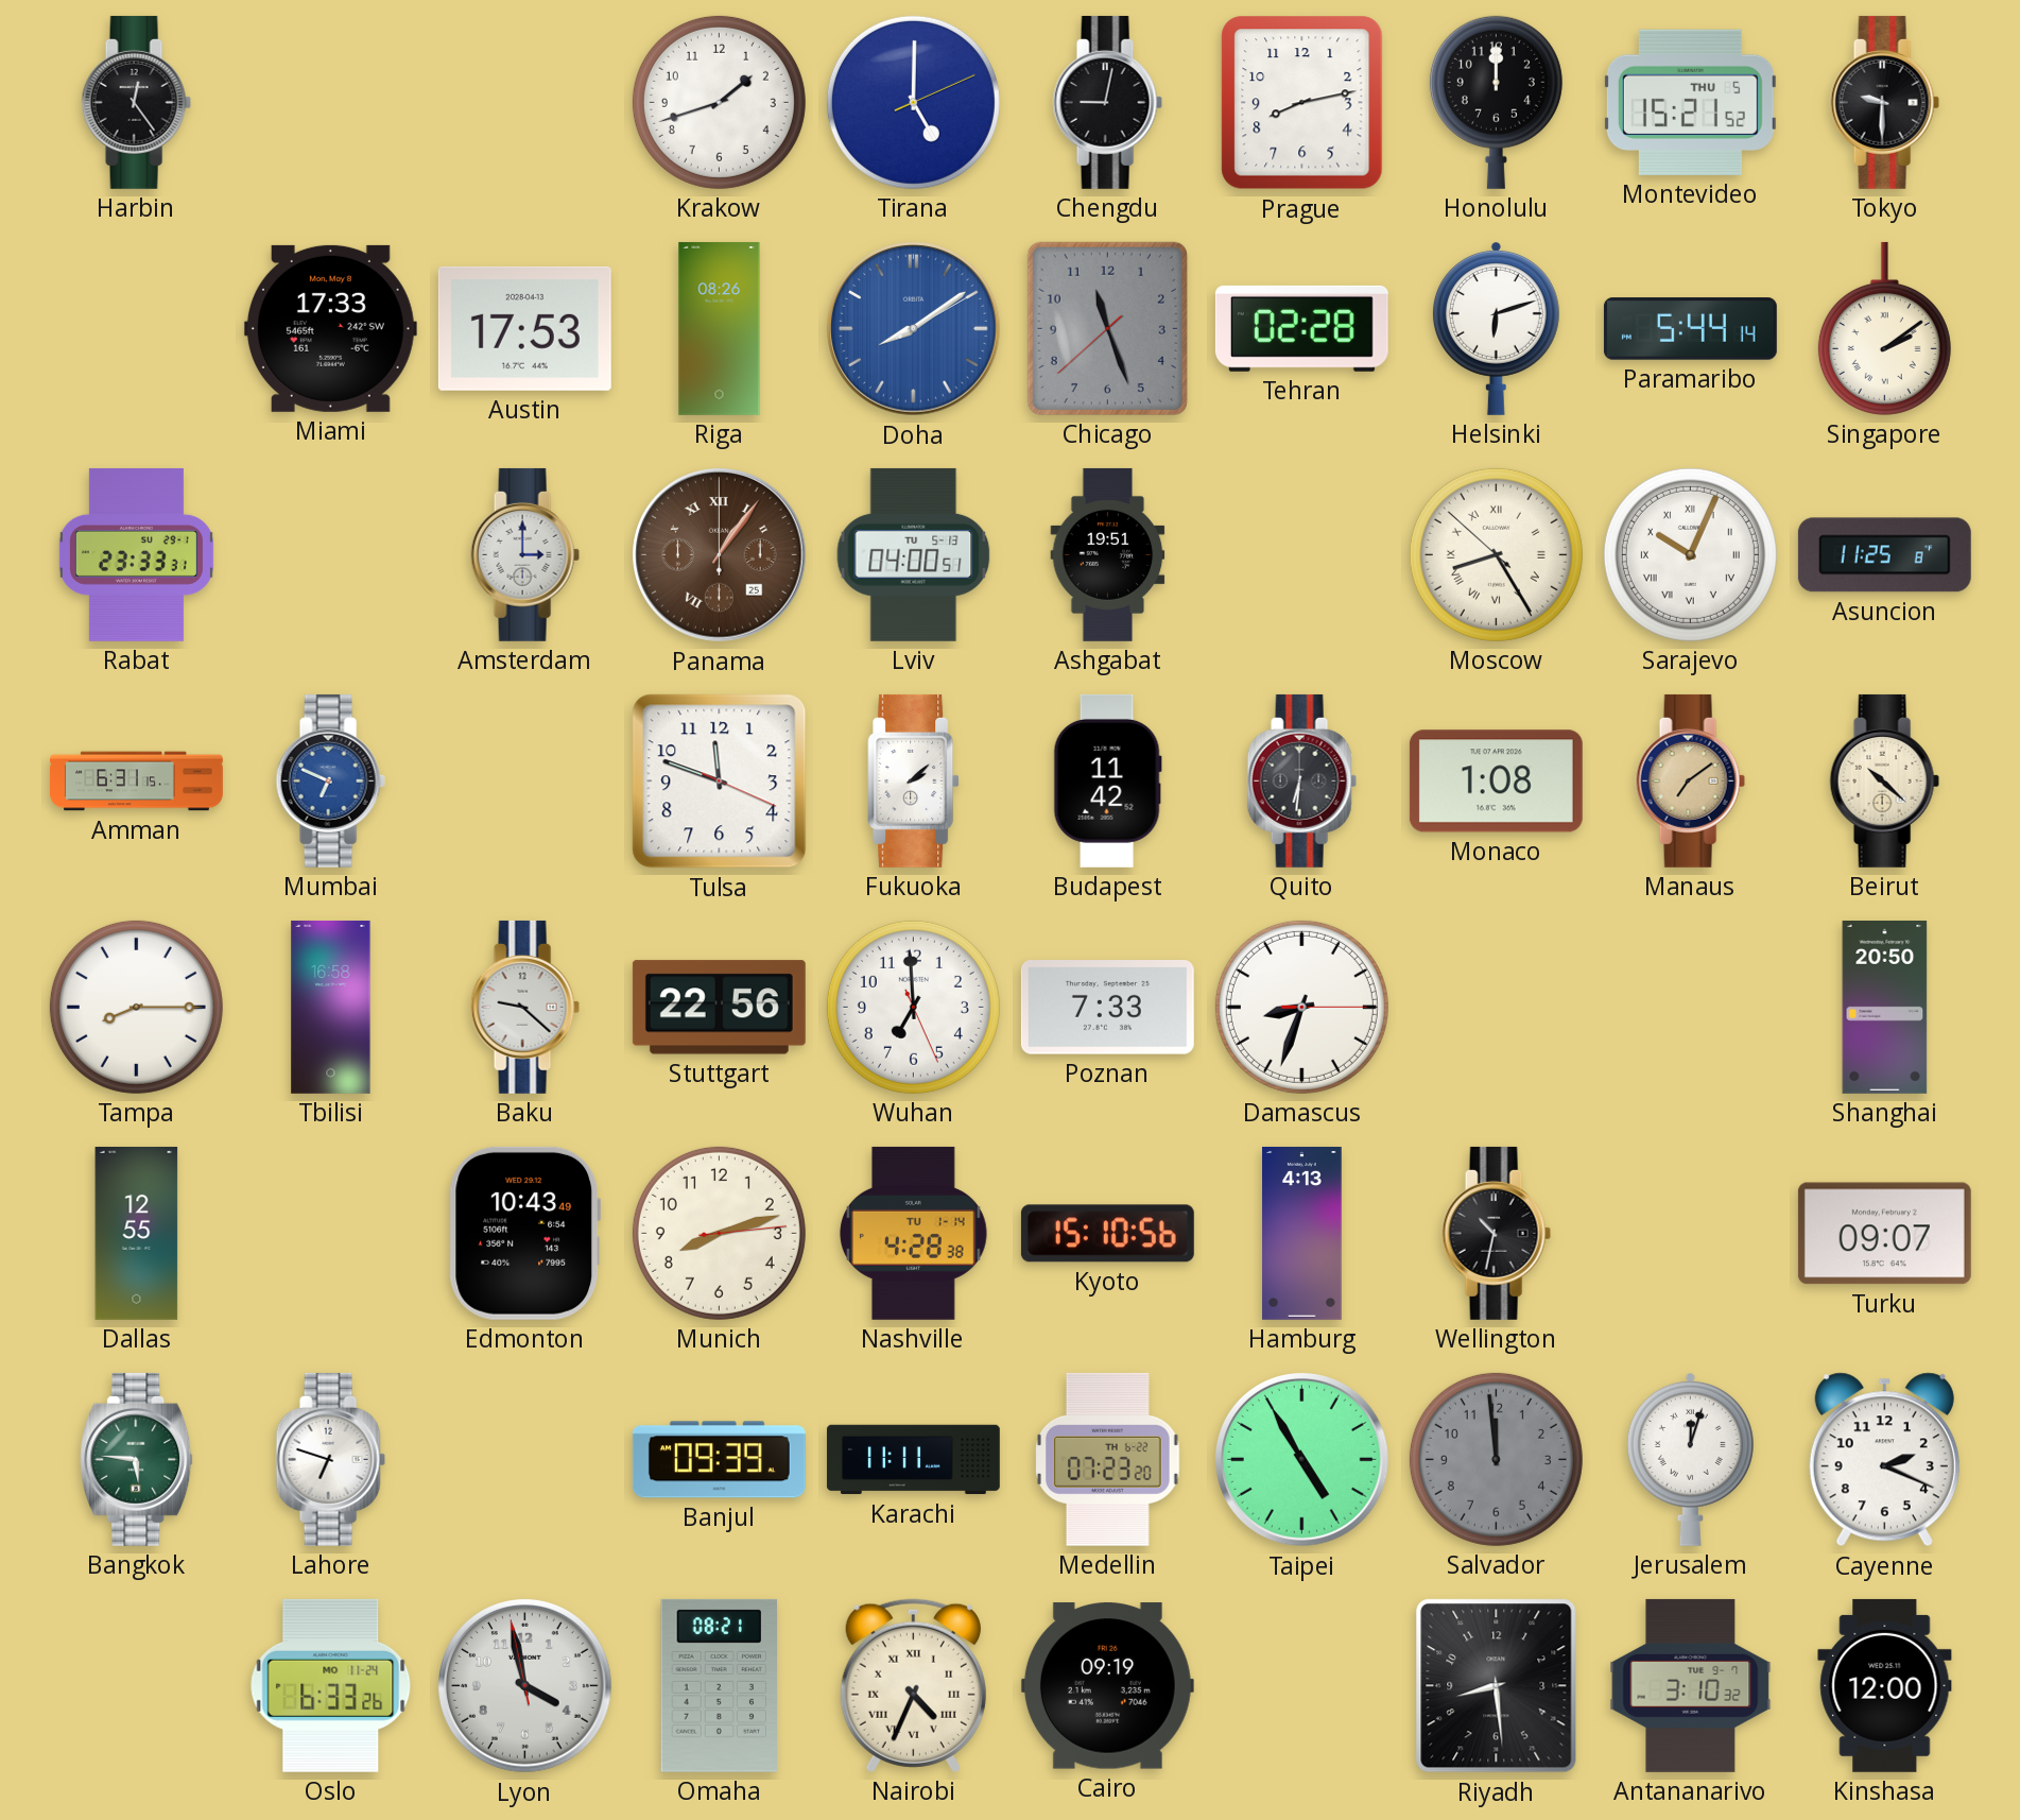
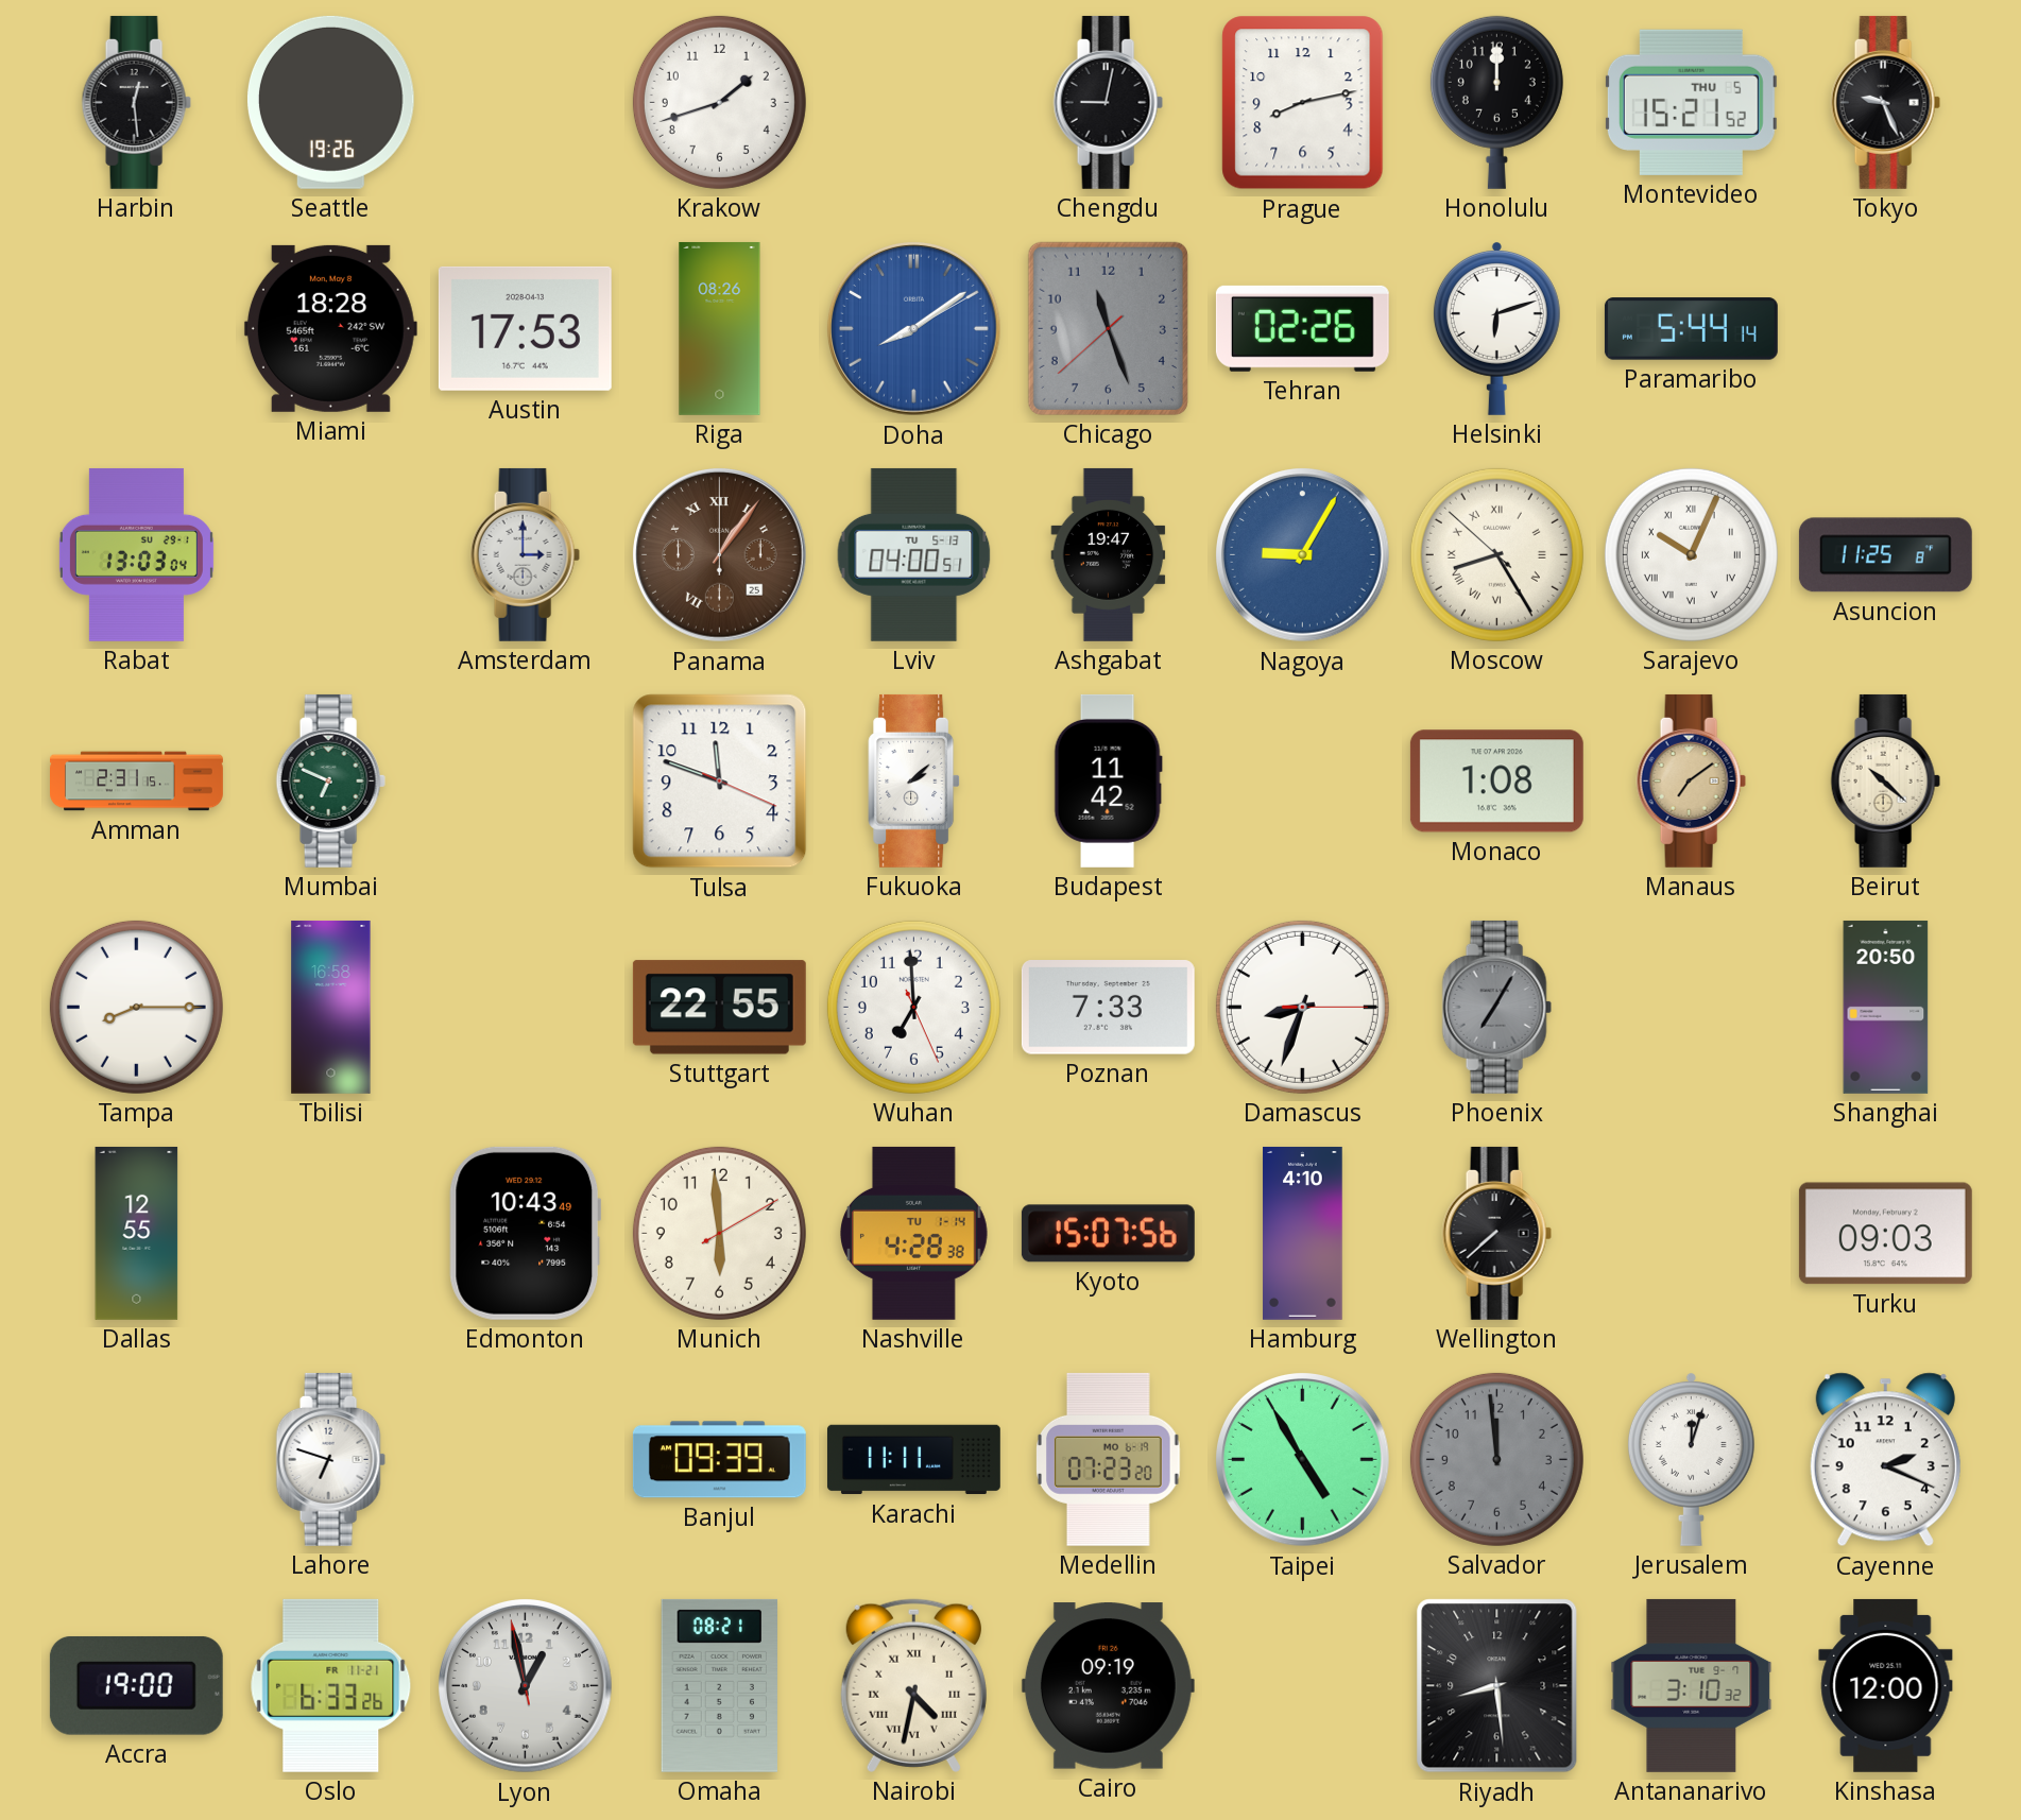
Harbin: 12:24 -> 12:29
Seattle: none -> 19:26
Tirana: 5:00 -> none
Tokyo: 9:30 -> 9:26
Miami: 17:33 -> 18:28
Tehran: 02:28 -> 02:26
Singapore: 2:09 -> none
Rabat: 23:33 -> 13:03
Ashgabat: 19:51 -> 19:47
Nagoya: none -> 9:05
Amman: 6:31 -> 2:31
Mumbai dial: blue -> green
Quito: 6:31 -> none
Baku: 9:22 -> none
Stuttgart: 22:56 -> 22:55
Phoenix: none -> 7:05
Munich: 8:12 -> 5:59
Kyoto: 15:10 -> 15:07
Hamburg: 4:13 -> 4:10
Wellington: 10:32 -> 7:38
Turku: 09:07 -> 09:03
Bangkok: 5:46 -> none
Medellin date: TH 6-22 -> MO 6-19
Accra: none -> 19:00
Oslo date: MO 11-24 -> FR 11-21
Lyon: 3:57 -> 12:57
Nairobi: 4:34 -> 4:32
